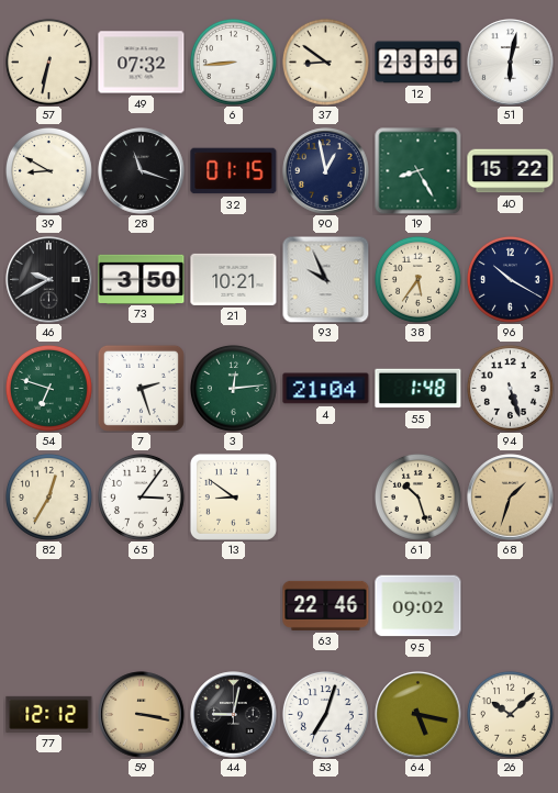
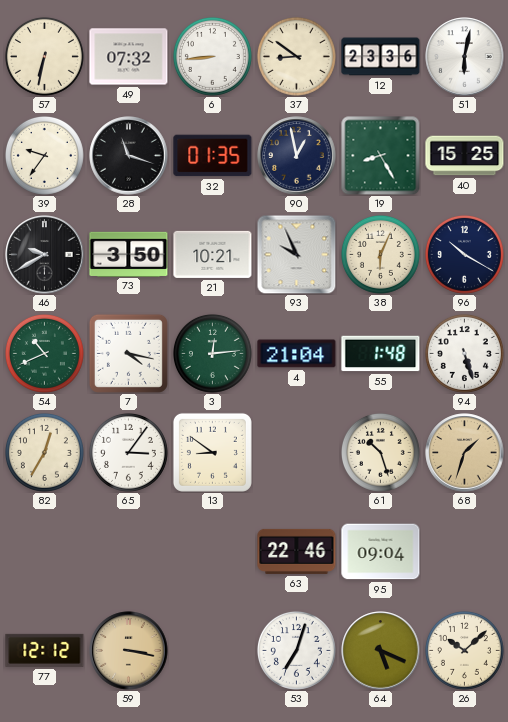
39: 8:50 -> 9:36
32: 01:15 -> 01:35
40: 15:22 -> 15:25
38: 5:36 -> 6:04
54: 6:48 -> 10:41
7: 2:27 -> 4:17
95: 09:02 -> 09:04
44: 9:02 -> none
64: 5:17 -> 5:19
